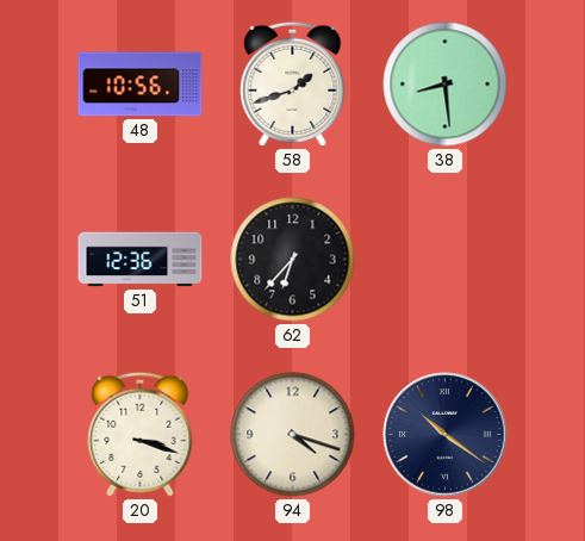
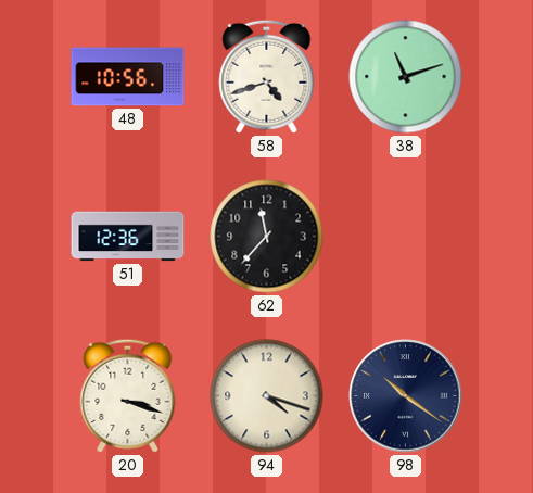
58: 1:42 -> 4:42
38: 8:29 -> 11:12
62: 6:37 -> 11:37
